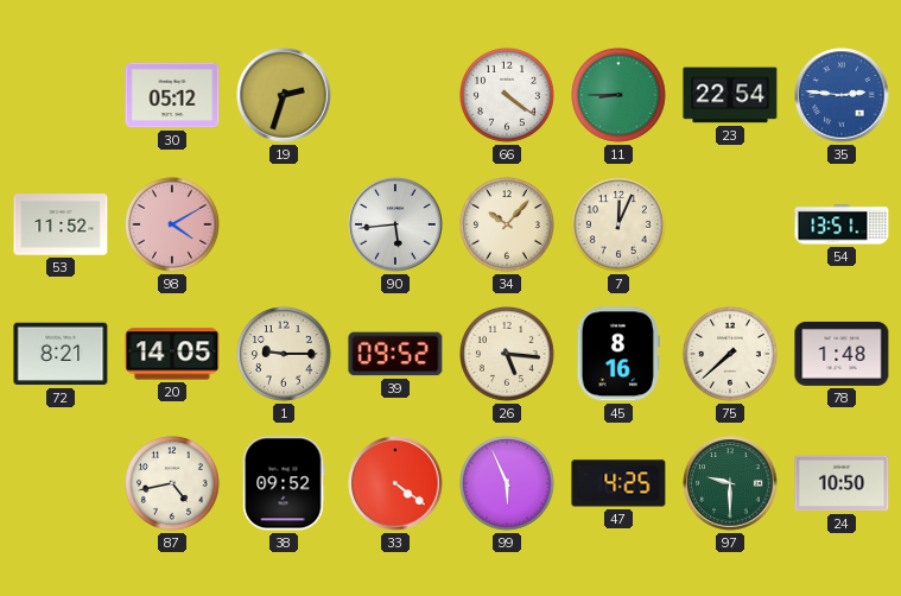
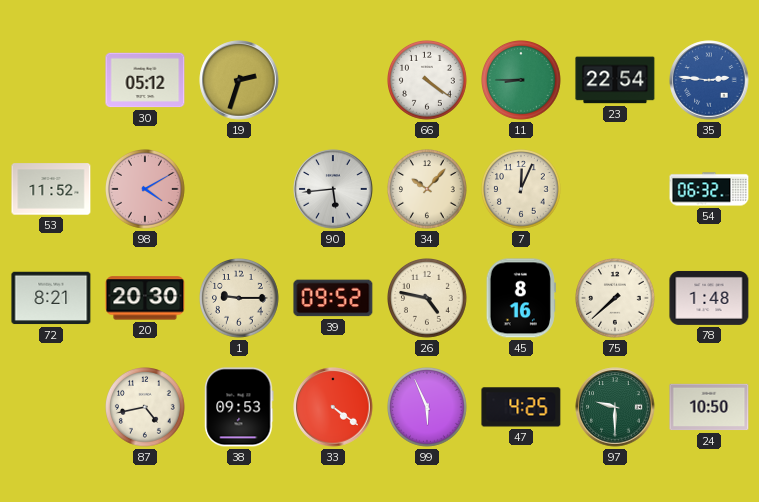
54: 13:51 -> 06:32
20: 14:05 -> 20:30
26: 5:16 -> 4:47
38: 09:52 -> 09:53
